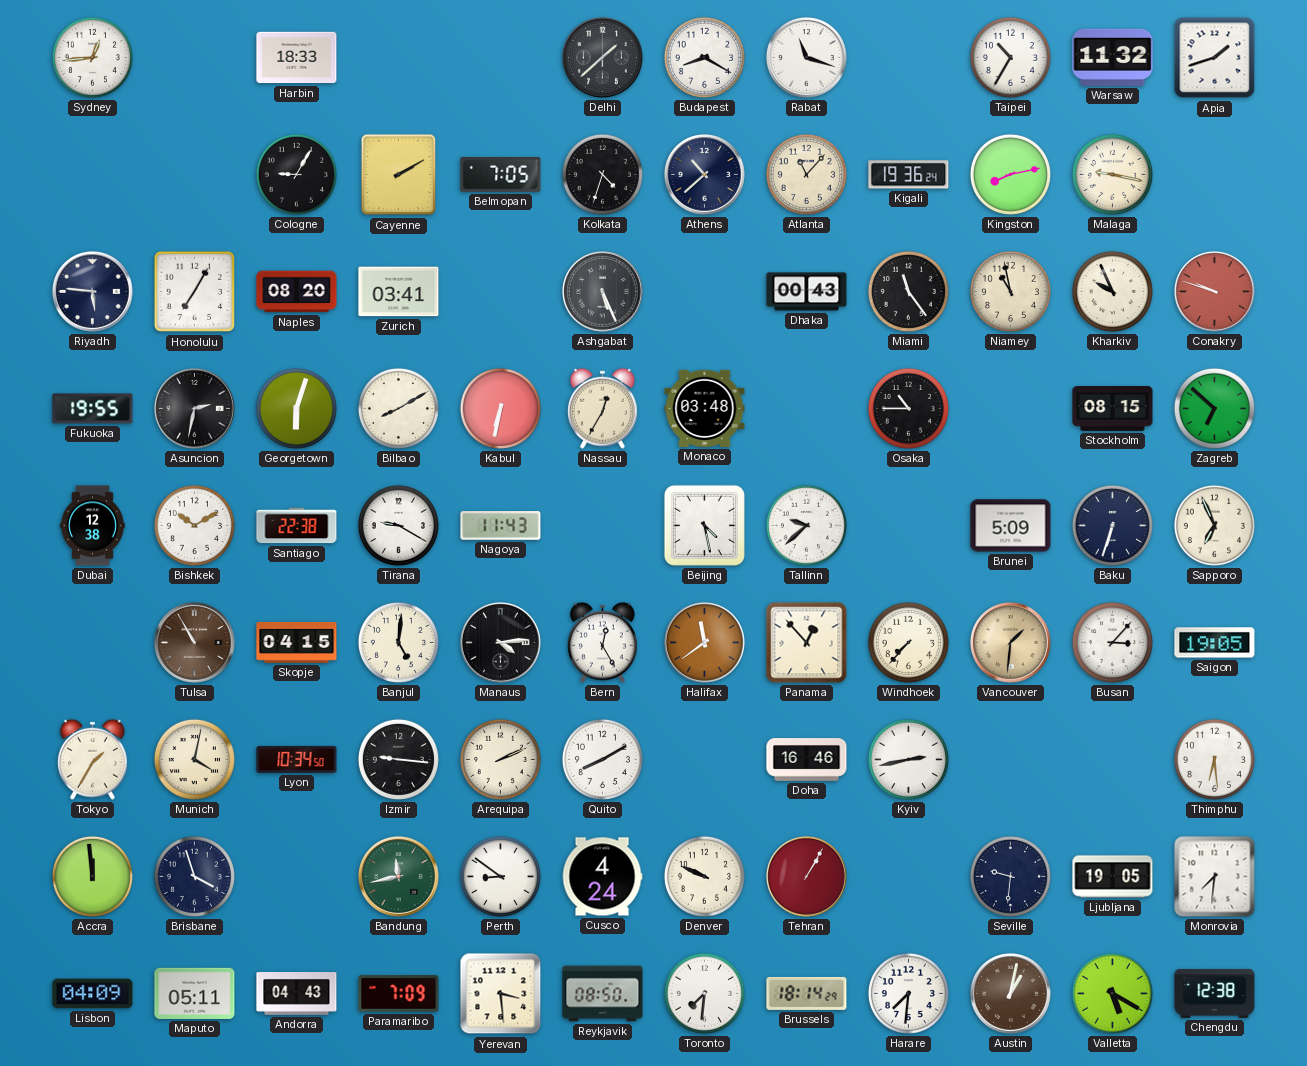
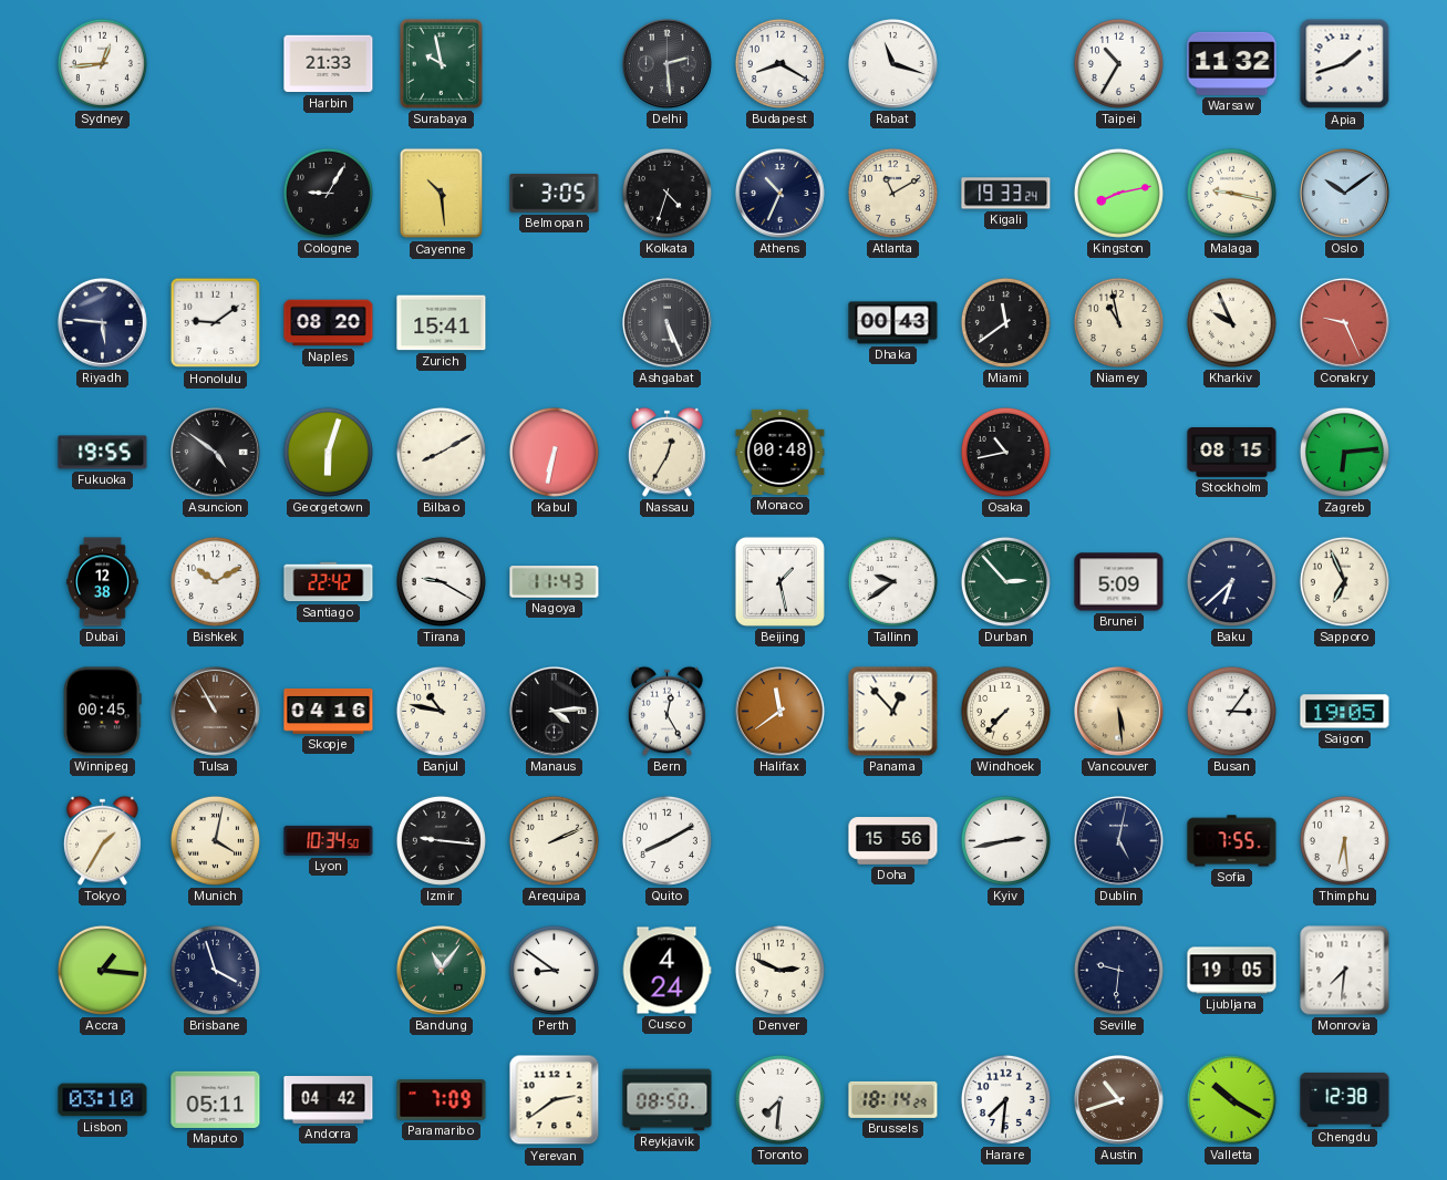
Harbin: 18:33 -> 21:33
Surabaya: none -> 9:58
Delhi: 1:38 -> 2:29
Cayenne: 2:10 -> 10:29
Belmopan: 7:05 -> 3:05
Athens: 10:38 -> 10:34
Atlanta: 11:07 -> 11:10
Kigali: 19:36 -> 19:33
Oslo: none -> 10:09
Honolulu: 7:05 -> 9:09
Zurich: 03:41 -> 15:41
Miami: 11:24 -> 11:39
Conakry: 9:48 -> 9:26
Asuncion: 2:32 -> 4:51
Monaco: 03:48 -> 00:48
Osaka: 10:45 -> 10:43
Zagreb: 6:52 -> 6:14
Santiago: 22:38 -> 22:42
Beijing: 4:28 -> 1:28
Tallinn: 9:38 -> 9:39
Durban: none -> 2:53
Baku: 6:33 -> 6:38
Winnipeg: none -> 00:45
Skopje: 04:15 -> 04:16
Banjul: 5:01 -> 10:47
Vancouver: 1:31 -> 5:29
Busan: 3:07 -> 3:06
Doha: 16:46 -> 15:56
Dublin: none -> 5:02
Sofia: none -> 7:55
Accra: 11:59 -> 1:16
Bandung: 11:43 -> 11:06
Denver: 9:49 -> 2:49
Tehran: 1:05 -> none
Lisbon: 04:09 -> 03:10
Andorra: 04:43 -> 04:42
Yerevan: 3:29 -> 2:39
Austin: 1:02 -> 10:42
Valletta: 5:20 -> 10:20
